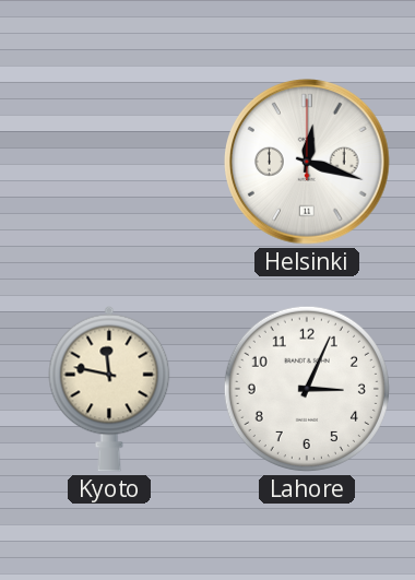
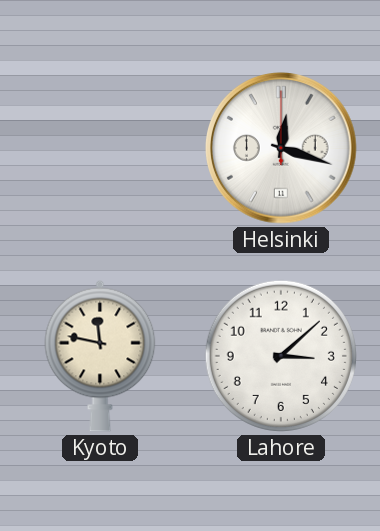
Lahore: 3:04 -> 3:08
